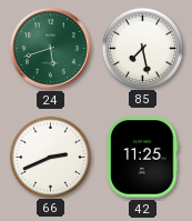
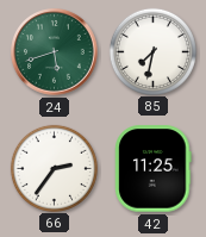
85: 7:28 -> 7:32
66: 2:41 -> 2:36
